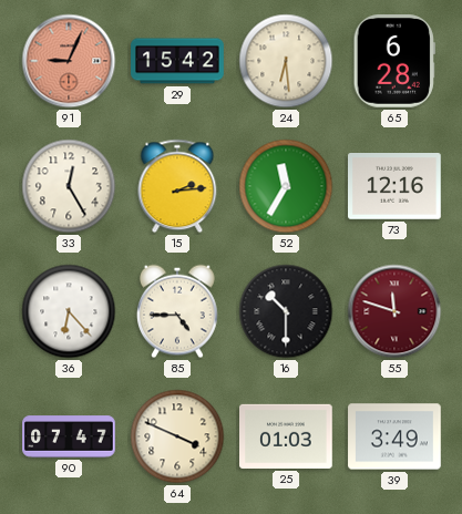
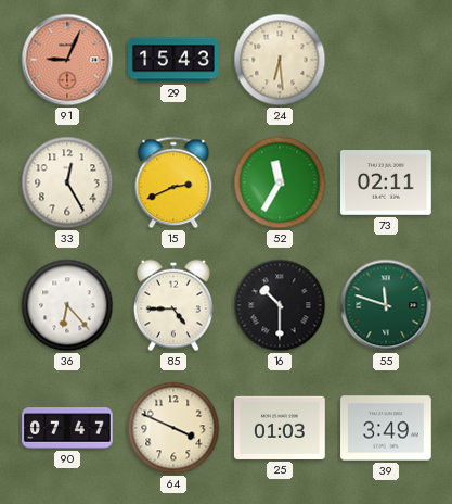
29: 15:42 -> 15:43
65: 6:28 -> none
15: 2:14 -> 2:41
73: 12:16 -> 02:11
55 dial: burgundy -> green
